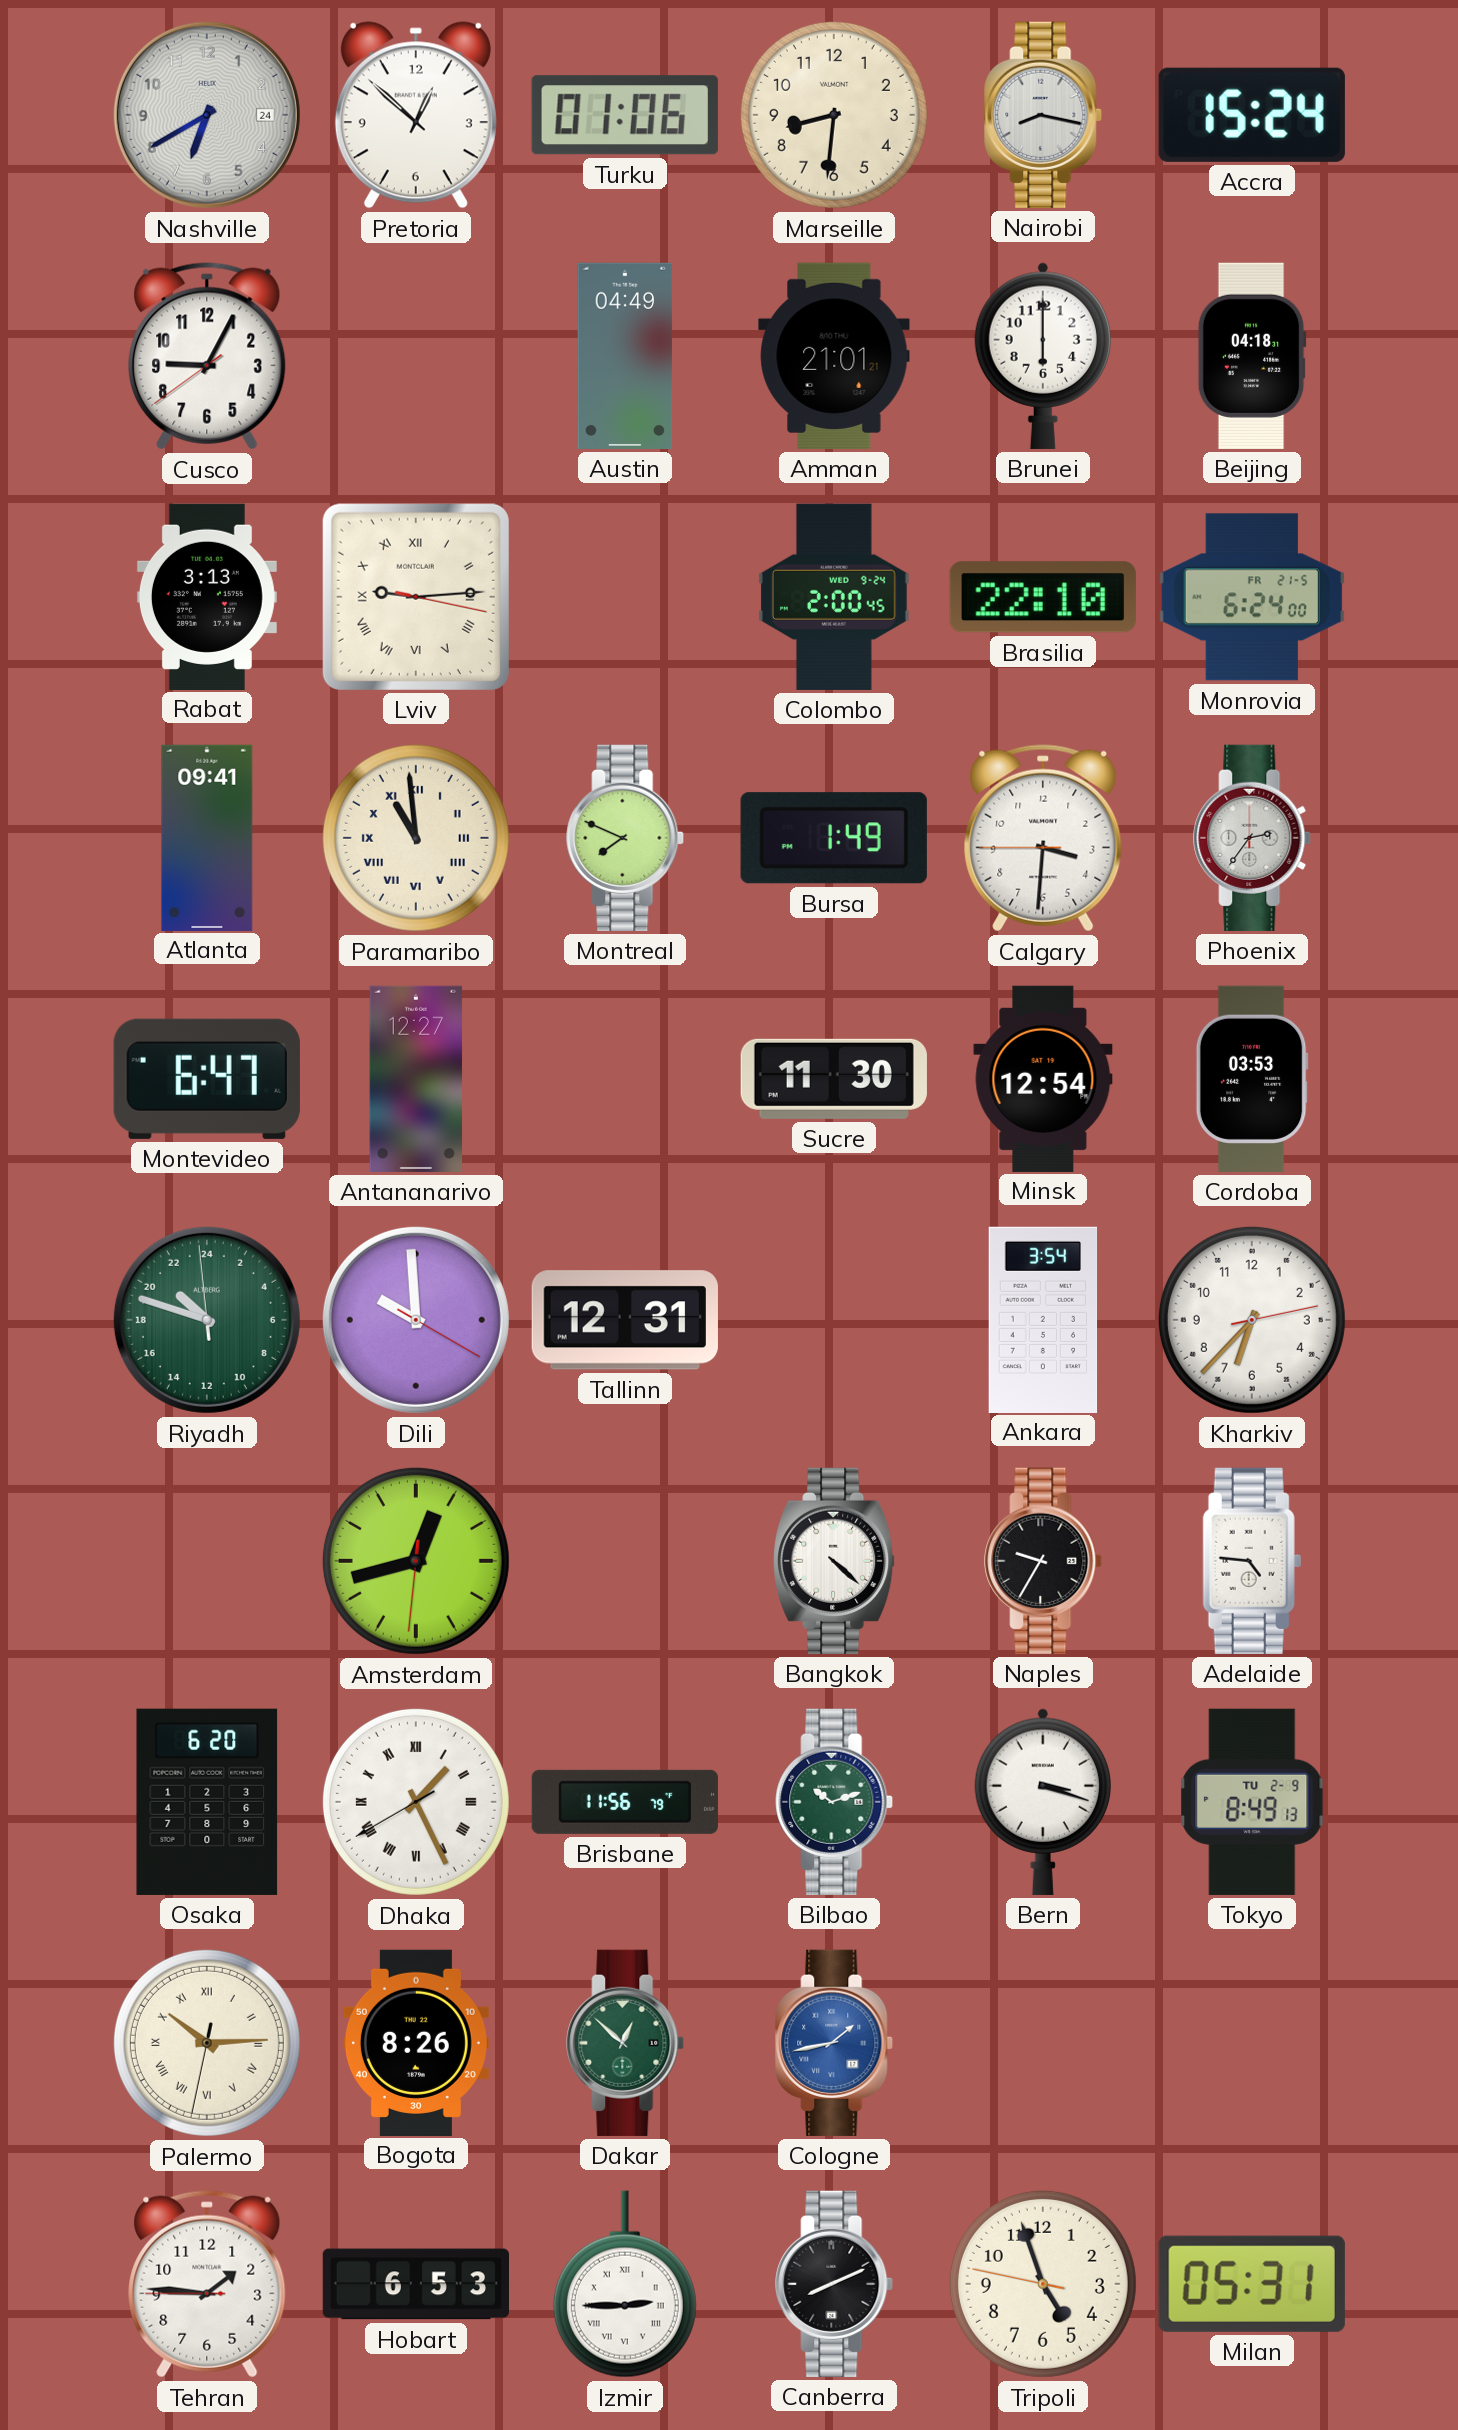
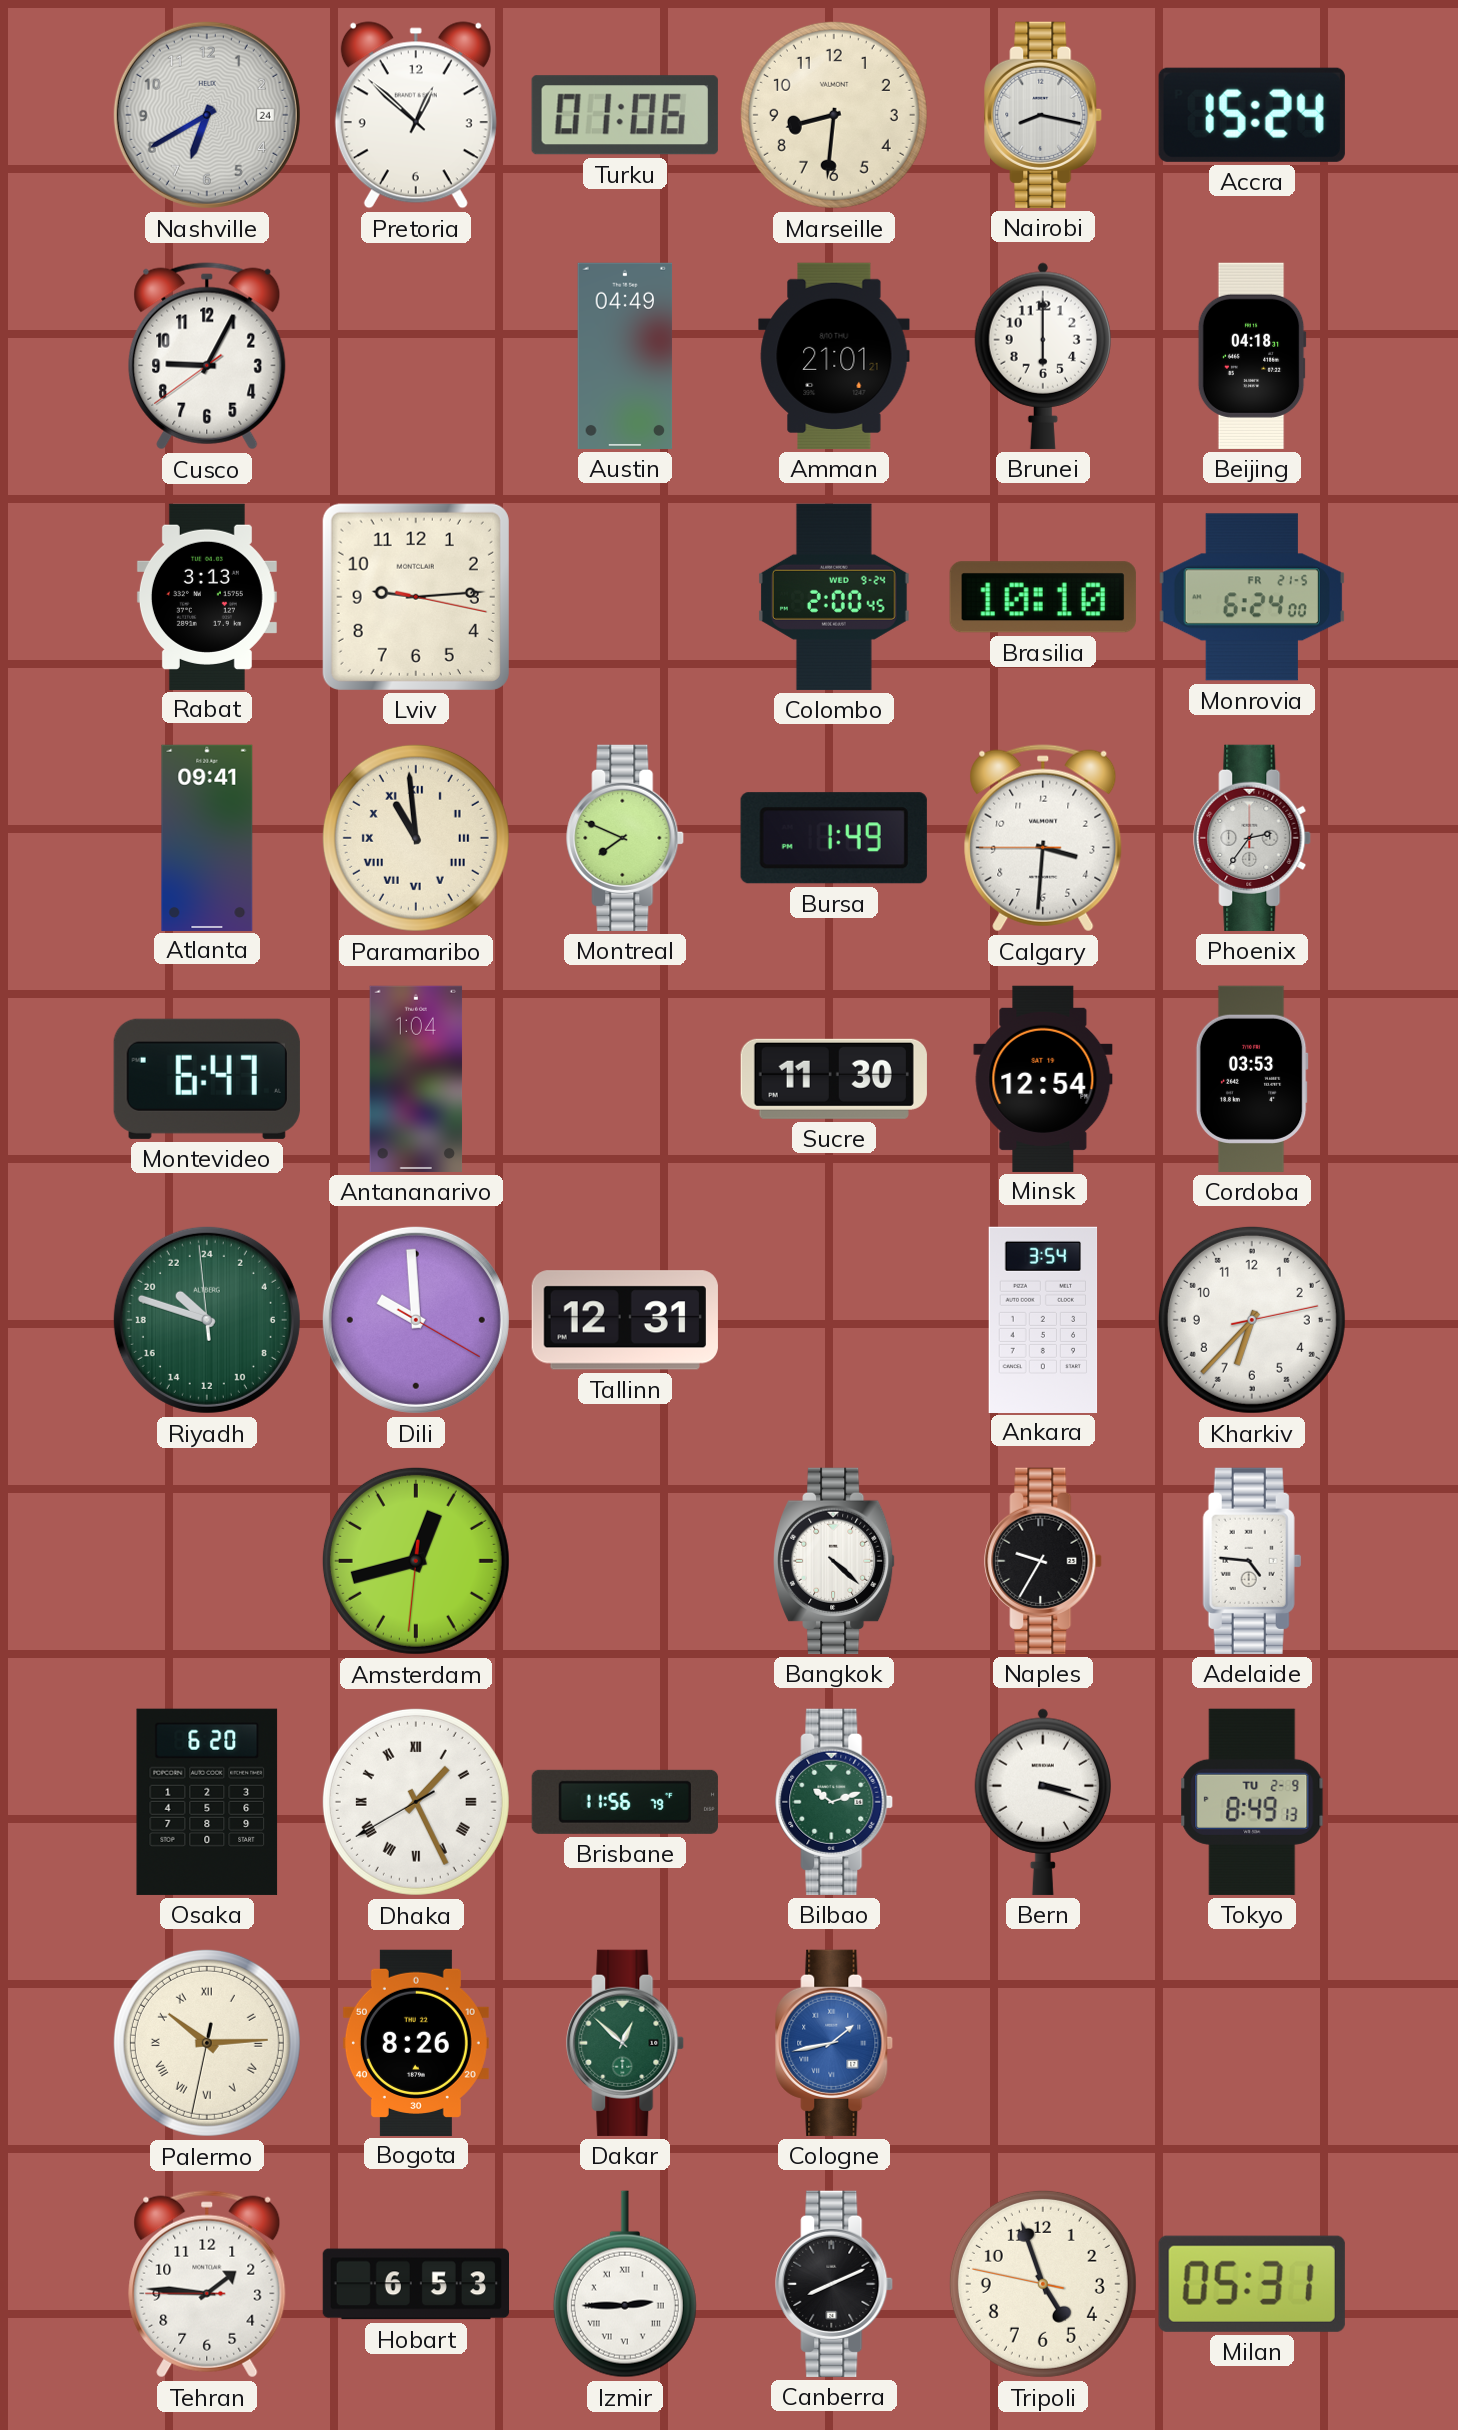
Lviv numerals: Roman -> Arabic
Brasilia: 22:10 -> 10:10
Antananarivo: 12:27 -> 1:04
